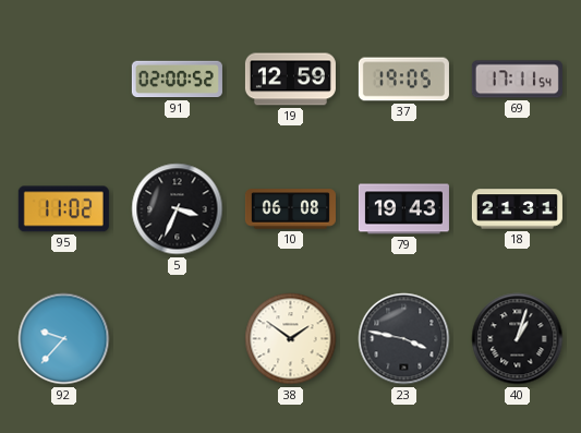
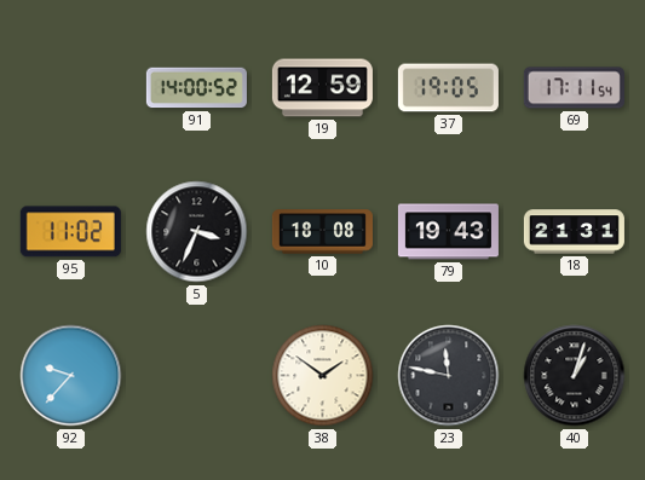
91: 02:00 -> 14:00
10: 06:08 -> 18:08
23: 3:47 -> 11:47
